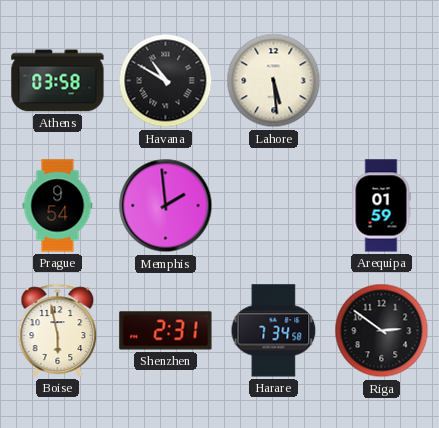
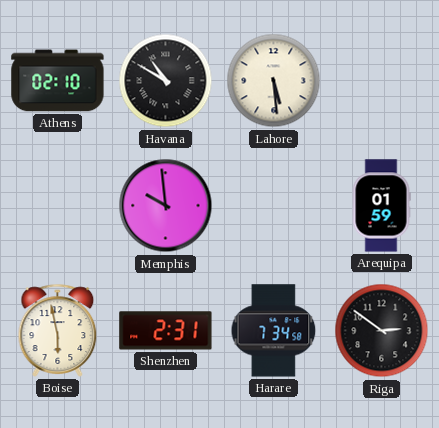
Athens: 03:58 -> 02:10
Prague: 9:54 -> none
Memphis: 1:59 -> 9:59
